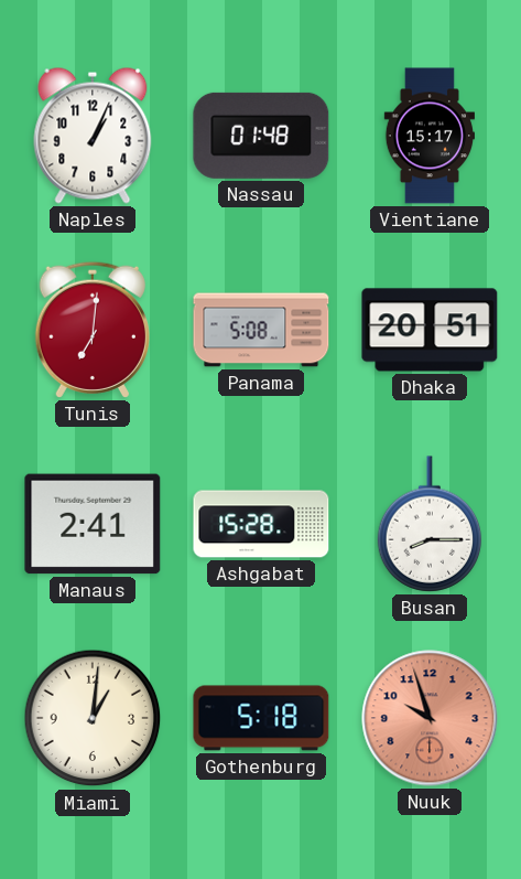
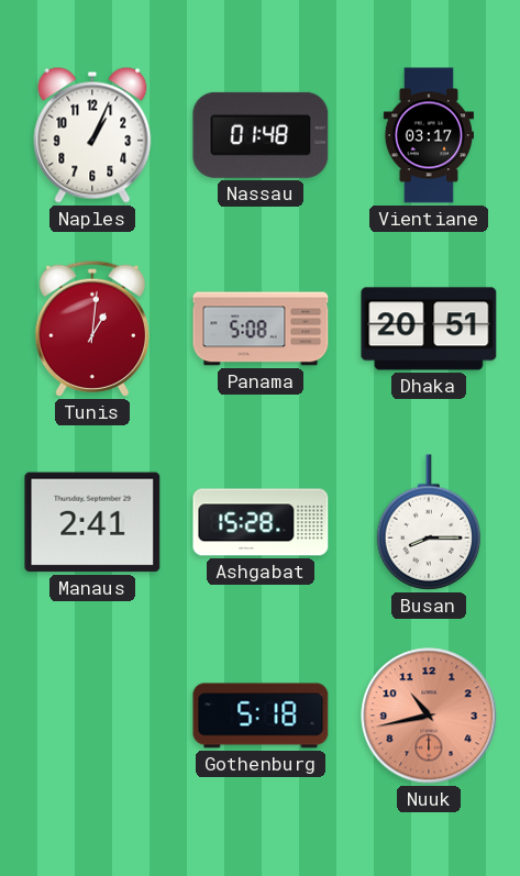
Vientiane: 15:17 -> 03:17
Tunis: 7:01 -> 1:01
Miami: 1:01 -> none
Nuuk: 9:57 -> 10:43
